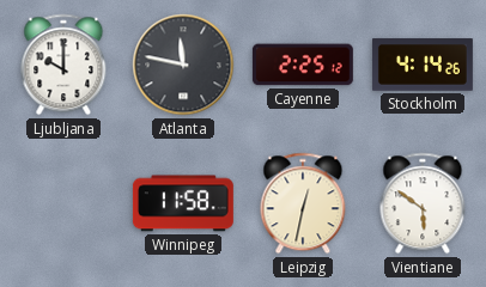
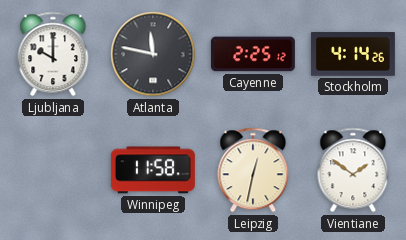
Vientiane: 5:51 -> 1:51
